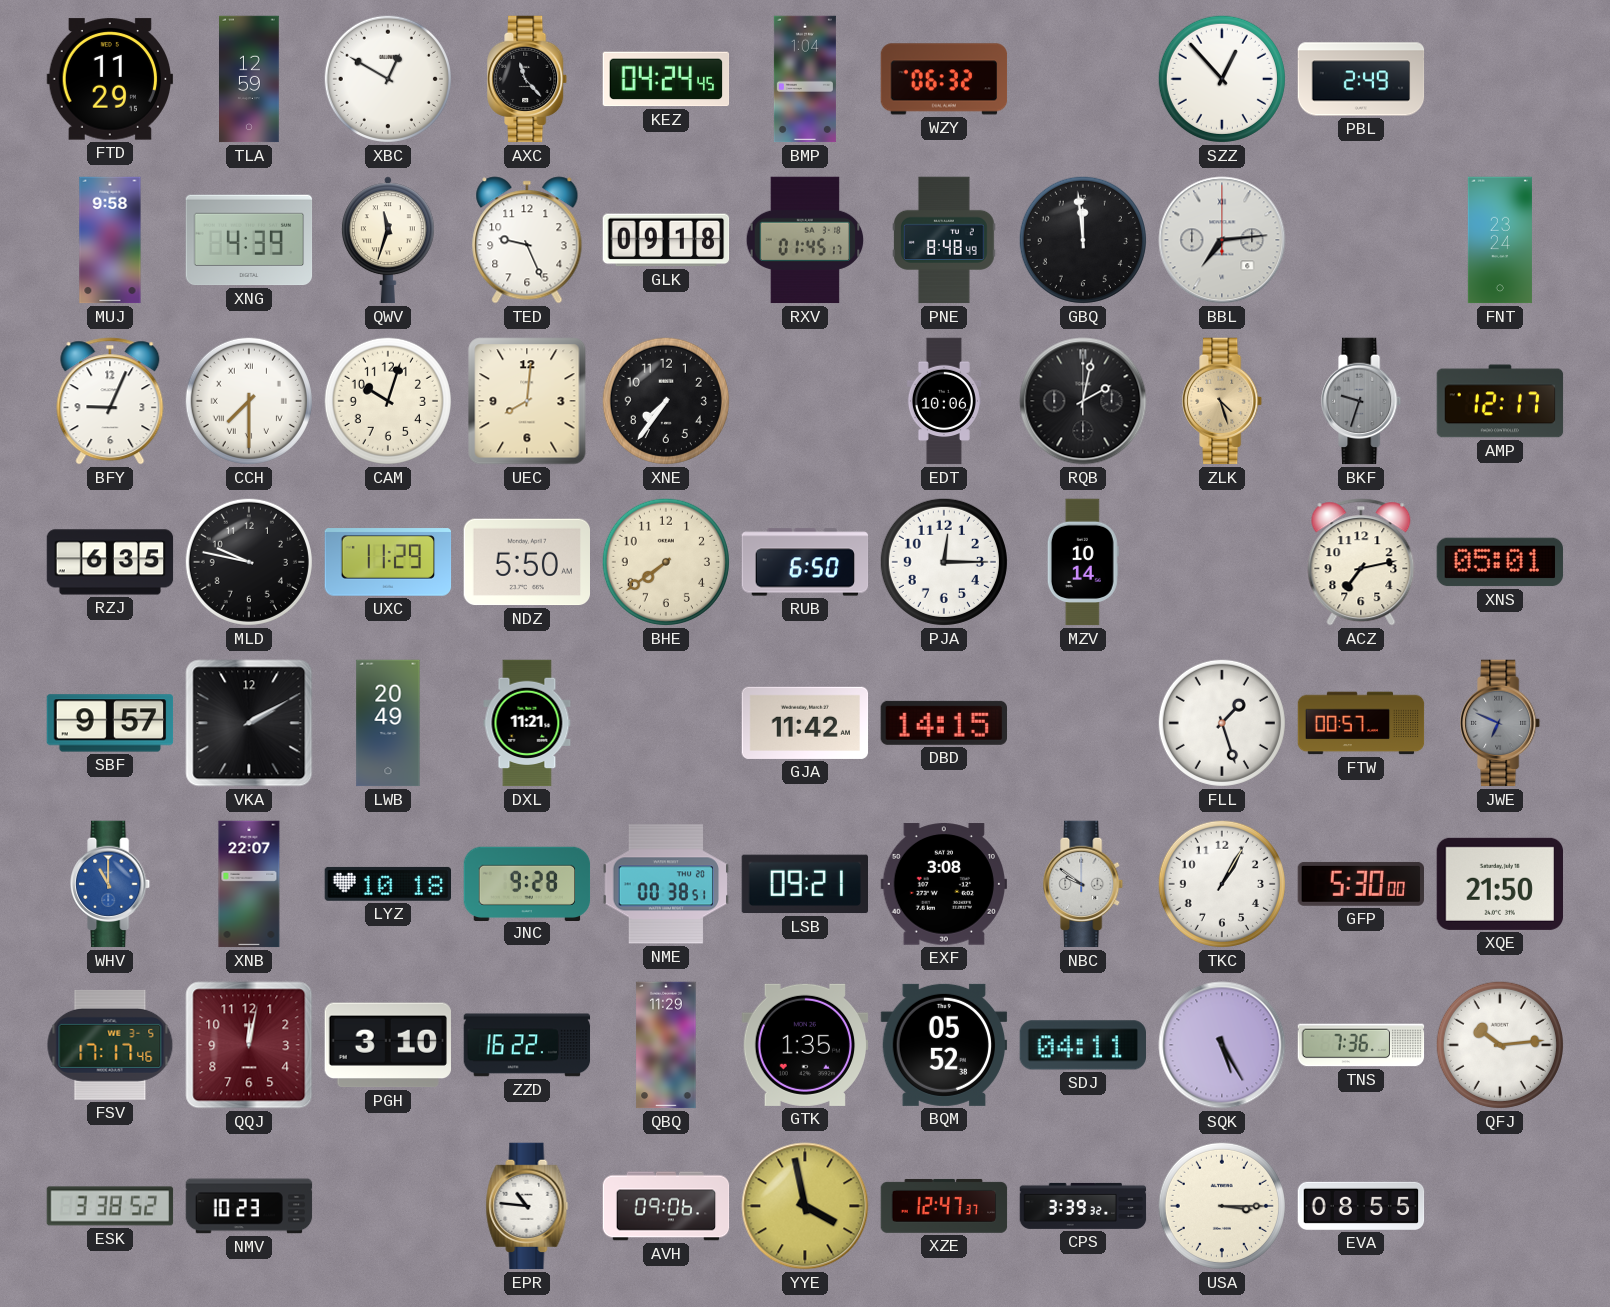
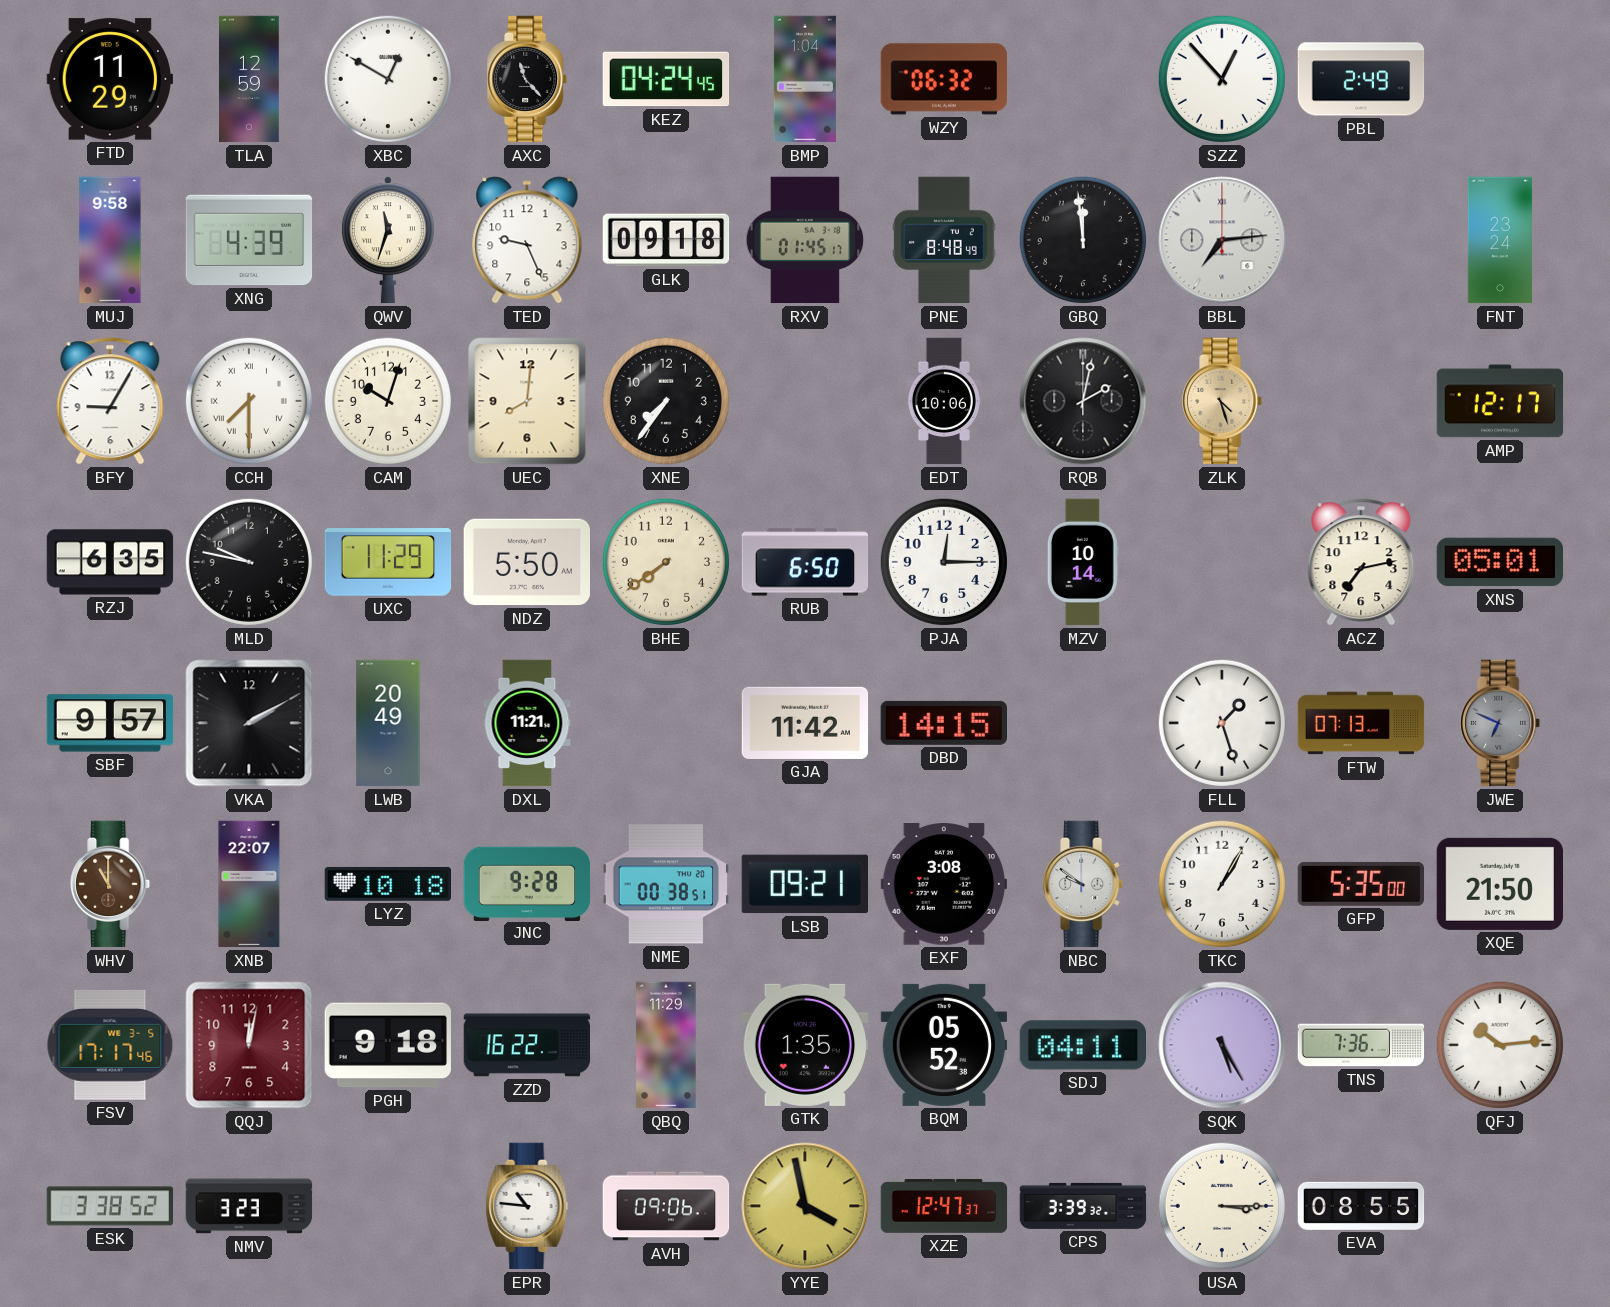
BFY: 9:04 -> 9:05
BKF: 9:33 -> none
FTW: 00:57 -> 07:13
WHV dial: blue -> brown
GFP: 5:30 -> 5:35
PGH: 3:10 -> 9:18
NMV: 10:23 -> 3:23
